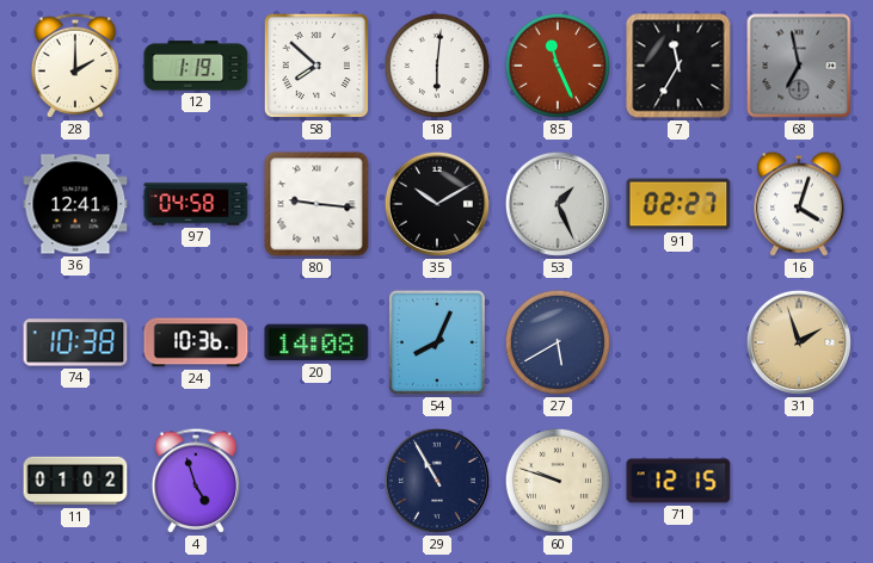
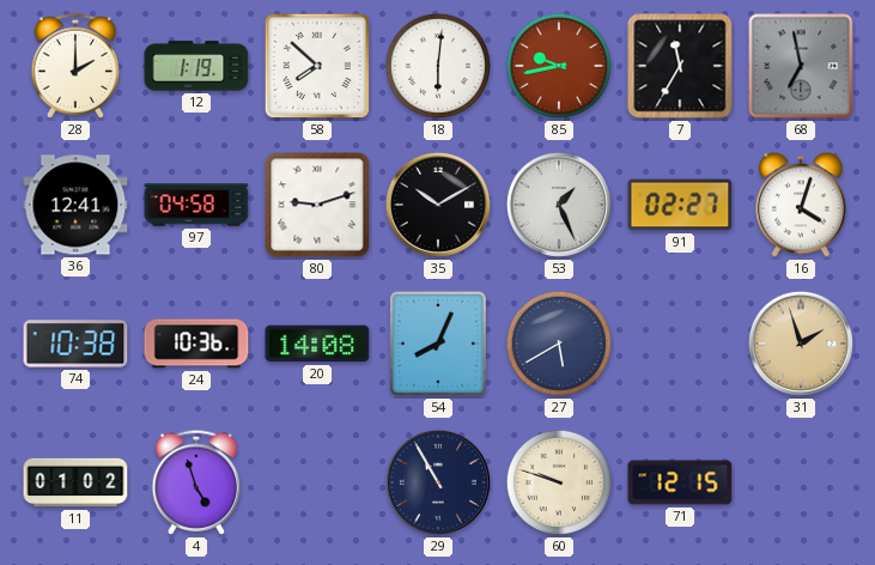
85: 11:26 -> 9:43
80: 9:16 -> 9:12
